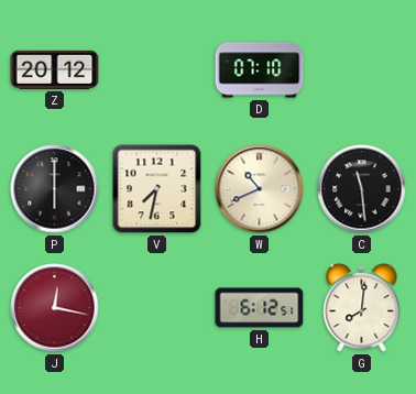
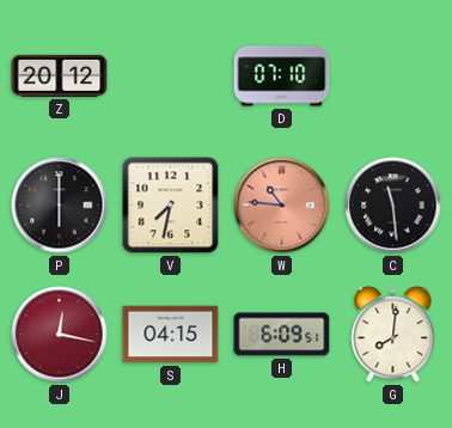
W: 10:41 -> 10:46
W dial: cream -> salmon
S: none -> 04:15
H: 6:12 -> 6:09
